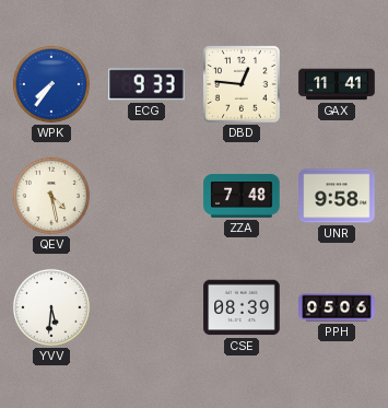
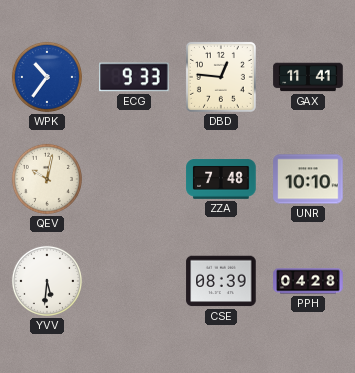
WPK: 7:36 -> 10:36
QEV: 4:28 -> 10:02
UNR: 9:58 -> 10:10
PPH: 05:06 -> 04:28
